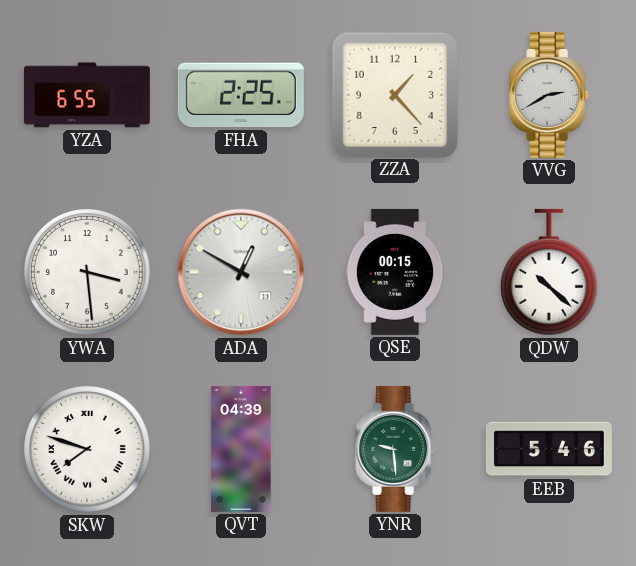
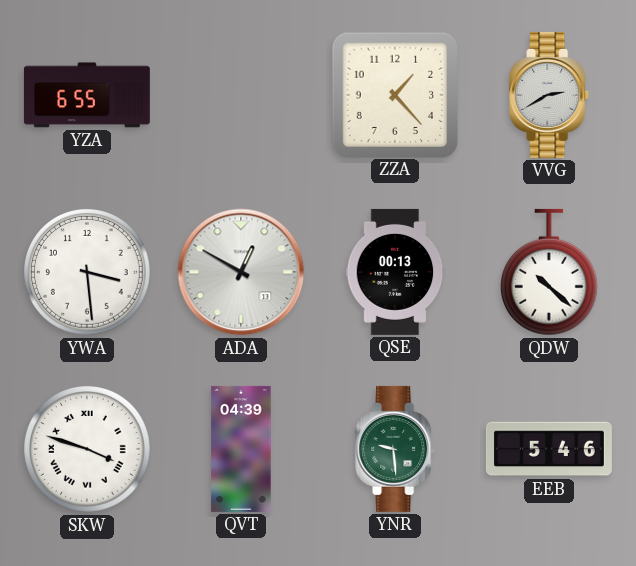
FHA: 2:25 -> none
QSE: 00:15 -> 00:13
SKW: 7:48 -> 3:48
